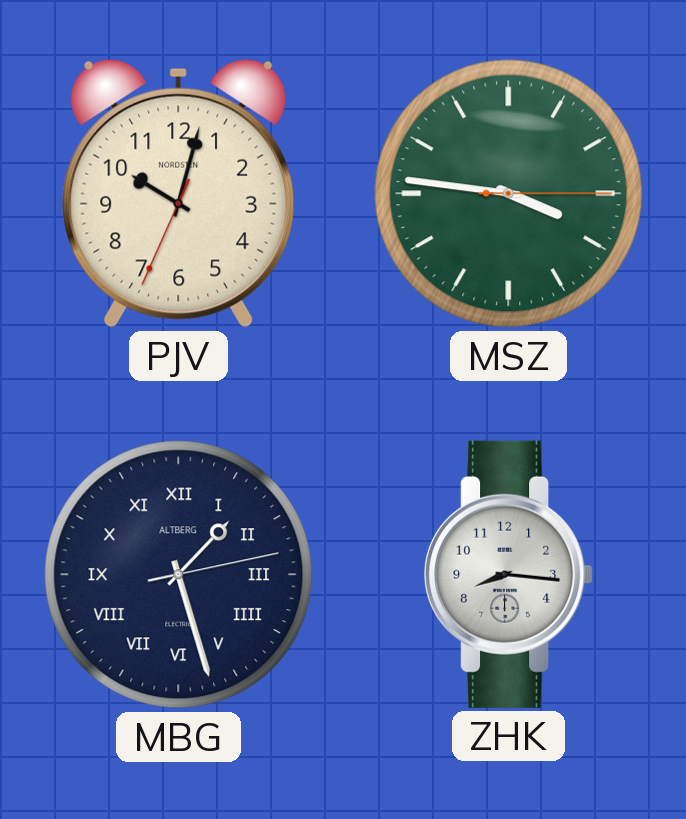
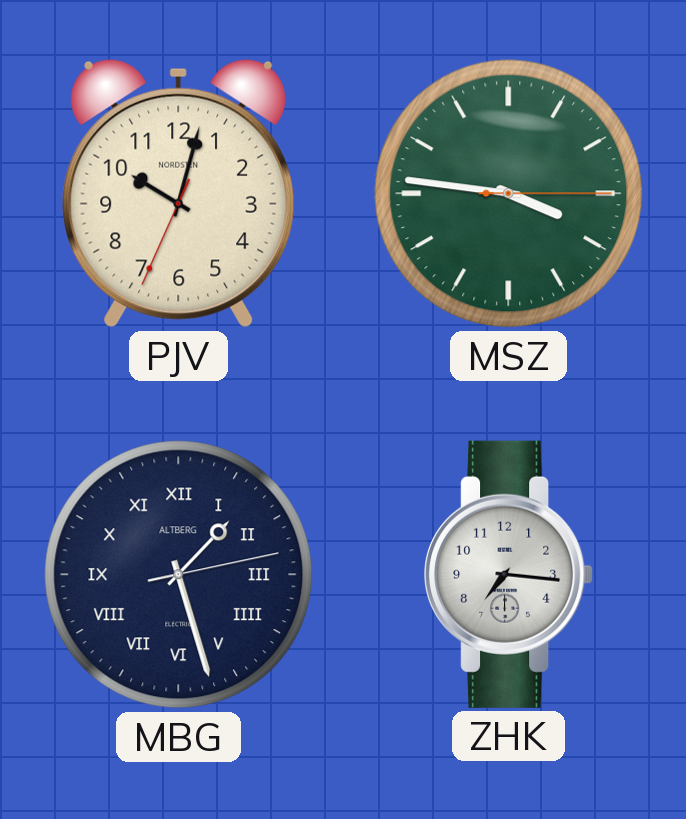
ZHK: 8:16 -> 7:16
